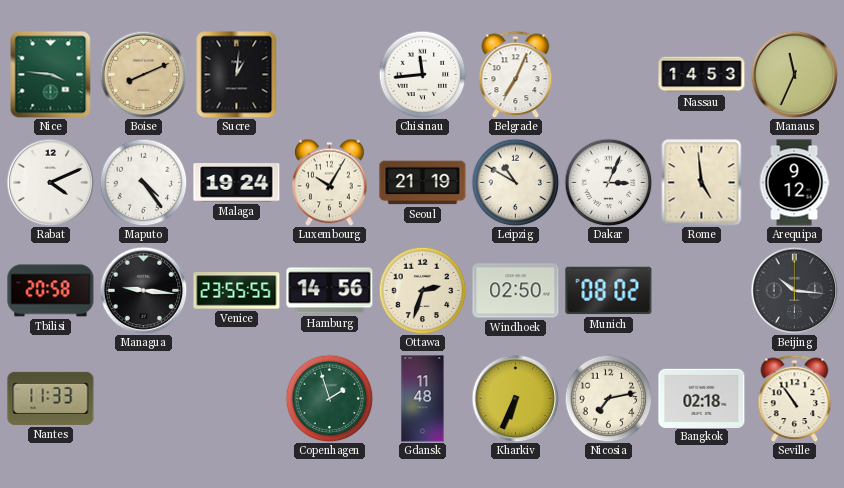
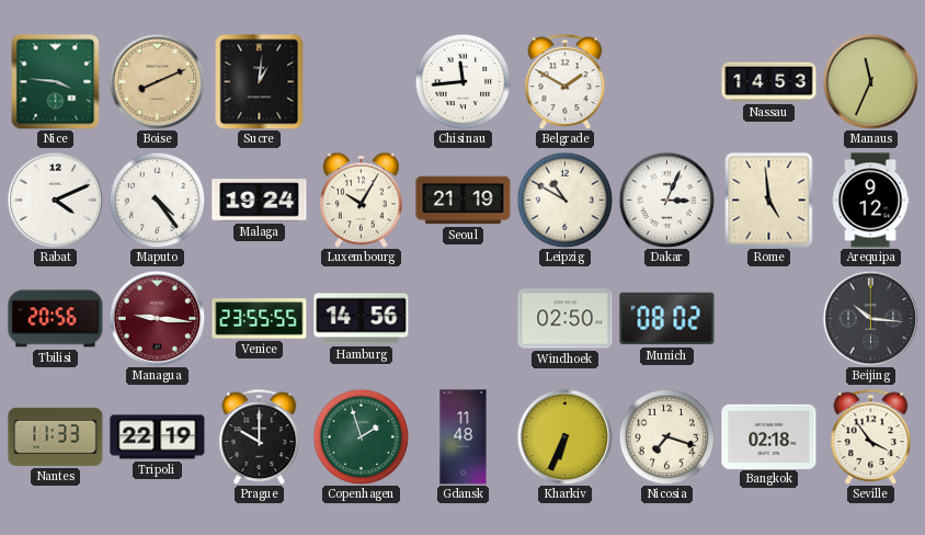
Belgrade: 7:04 -> 1:50
Tbilisi: 20:58 -> 20:56
Managua dial: black -> burgundy
Ottawa: 2:33 -> none
Tripoli: none -> 22:19
Prague: none -> 10:00
Nicosia: 7:13 -> 7:18
Seville: 10:54 -> 3:54
